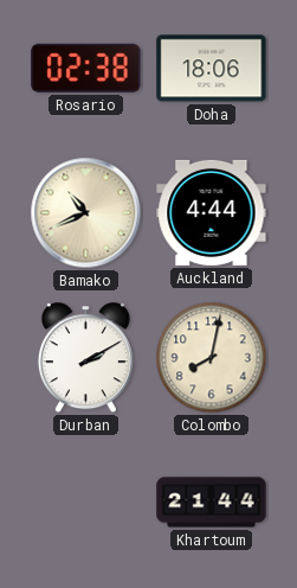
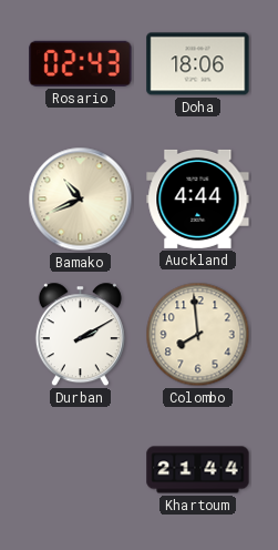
Rosario: 02:38 -> 02:43
Colombo: 8:02 -> 7:59
